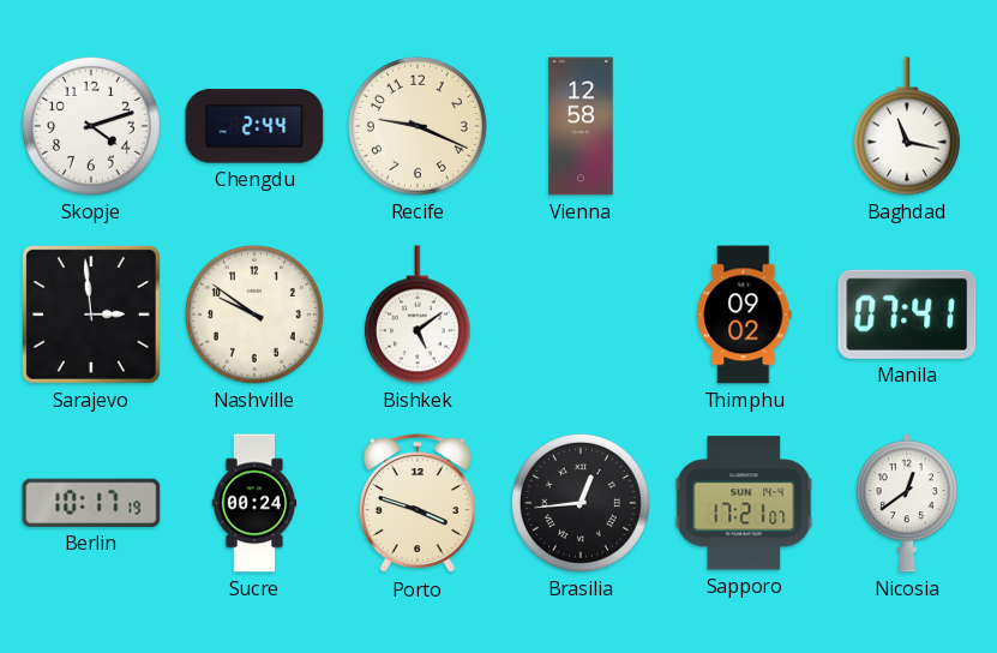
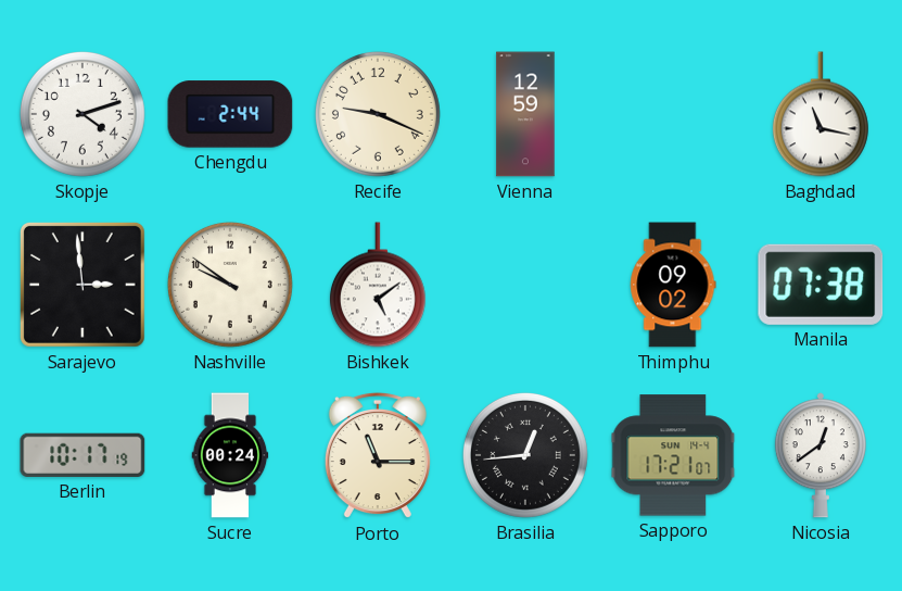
Vienna: 12:58 -> 12:59
Manila: 07:41 -> 07:38
Porto: 3:48 -> 11:15
